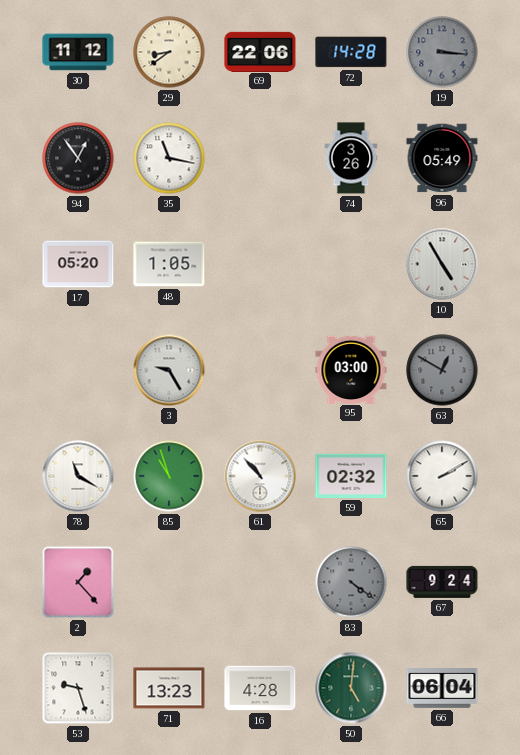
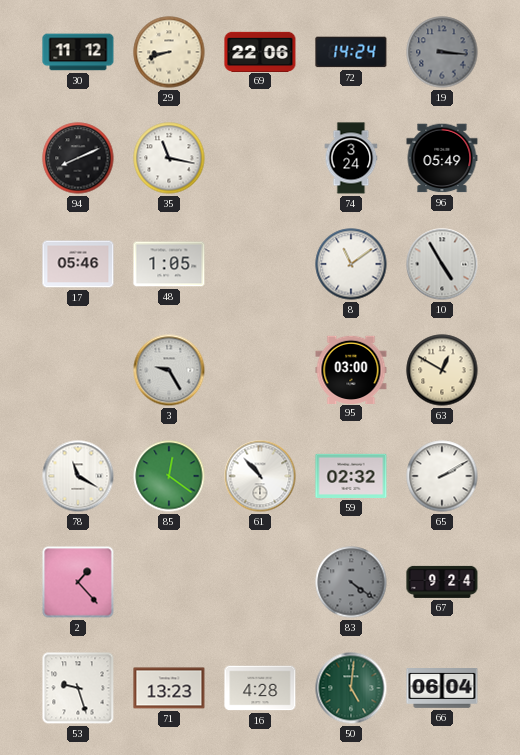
29: 8:39 -> 8:42
72: 14:28 -> 14:24
94: 12:54 -> 8:11
74: 3:26 -> 3:24
17: 05:20 -> 05:46
8: none -> 11:09
63 dial: grey -> cream
85: 10:57 -> 12:21
